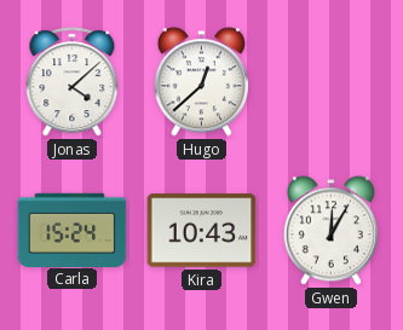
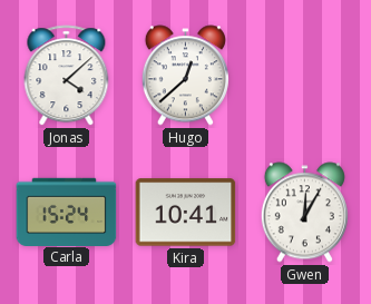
Kira: 10:43 -> 10:41
